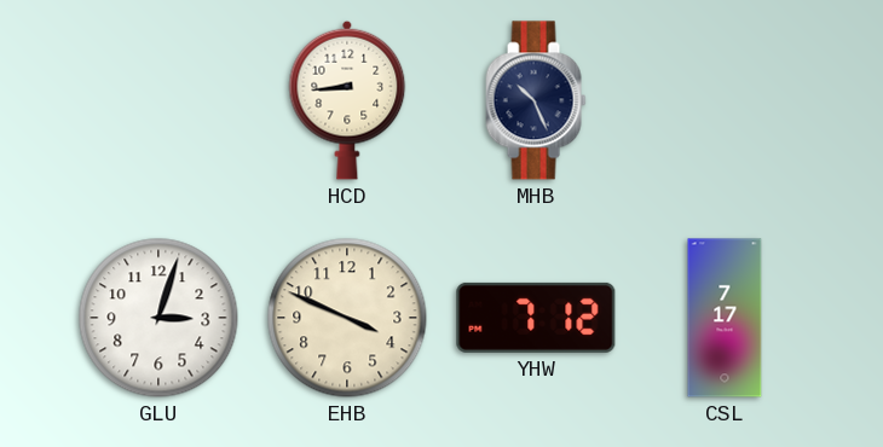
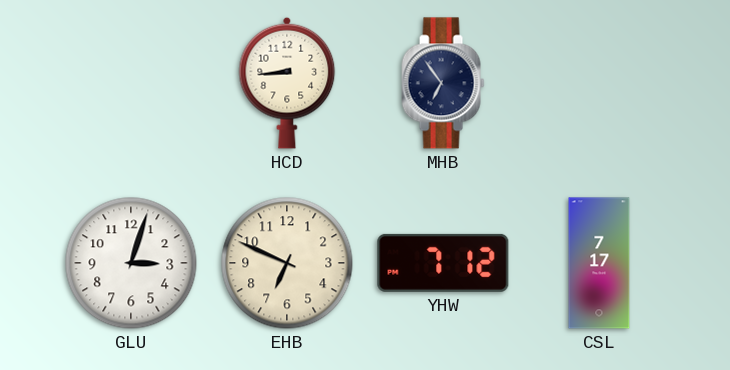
MHB: 10:26 -> 6:54
EHB: 3:49 -> 6:49
